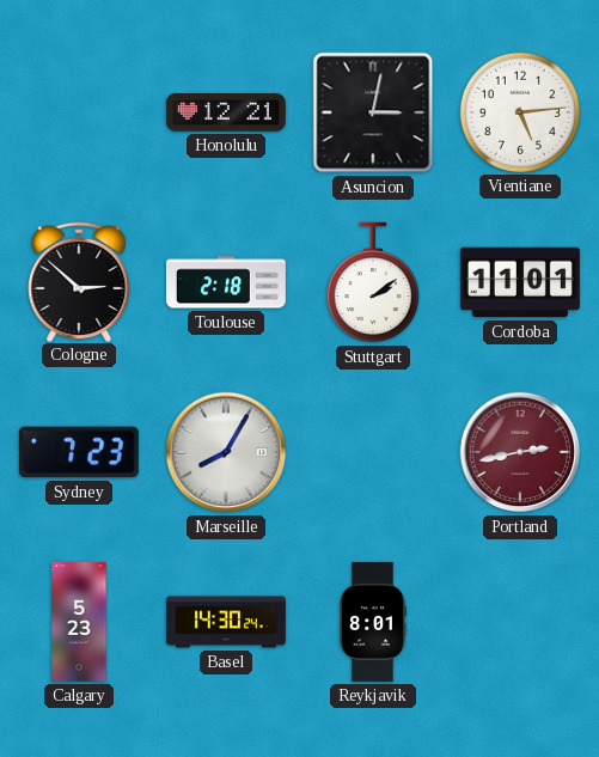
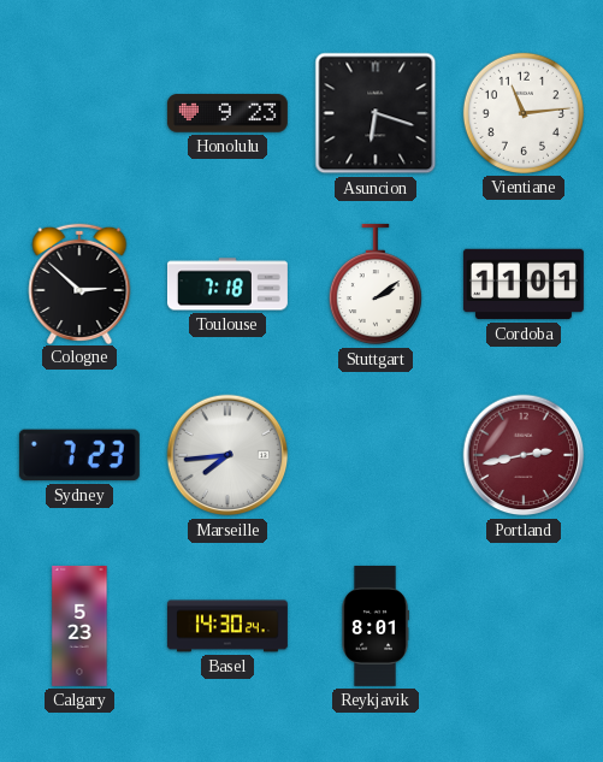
Honolulu: 12:21 -> 9:23
Asuncion: 3:02 -> 6:18
Vientiane: 5:14 -> 11:14
Toulouse: 2:18 -> 7:18
Marseille: 8:05 -> 7:44
